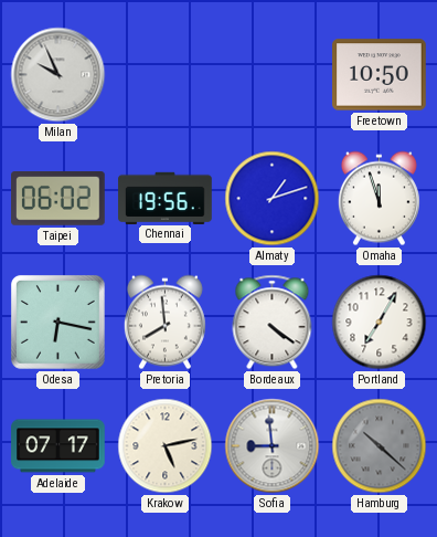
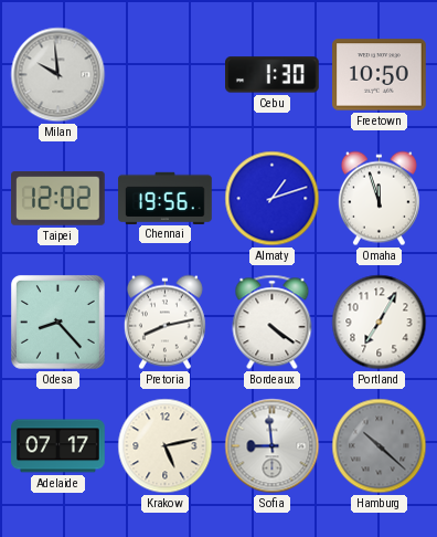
Milan: 9:56 -> 9:59
Cebu: none -> 1:30
Taipei: 06:02 -> 12:02
Odesa: 6:17 -> 8:23
Pretoria: 7:59 -> 8:13
